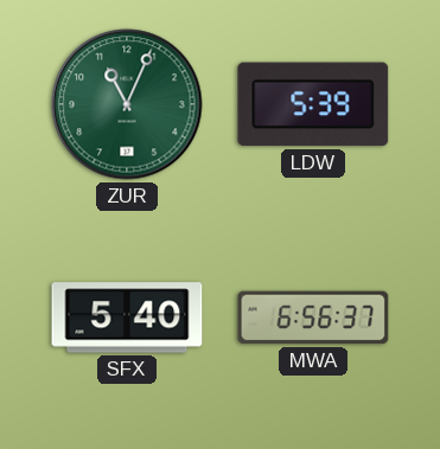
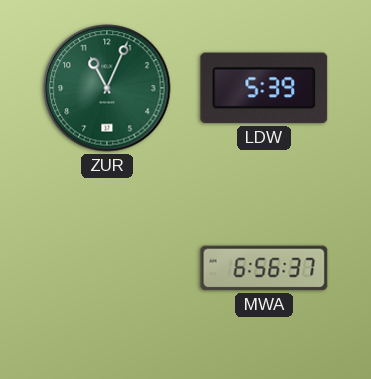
SFX: 5:40 -> none
